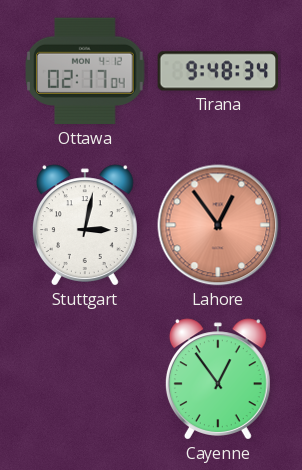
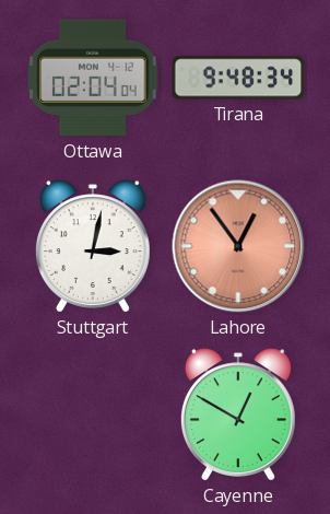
Ottawa: 02:17 -> 02:04
Cayenne: 12:54 -> 12:50
